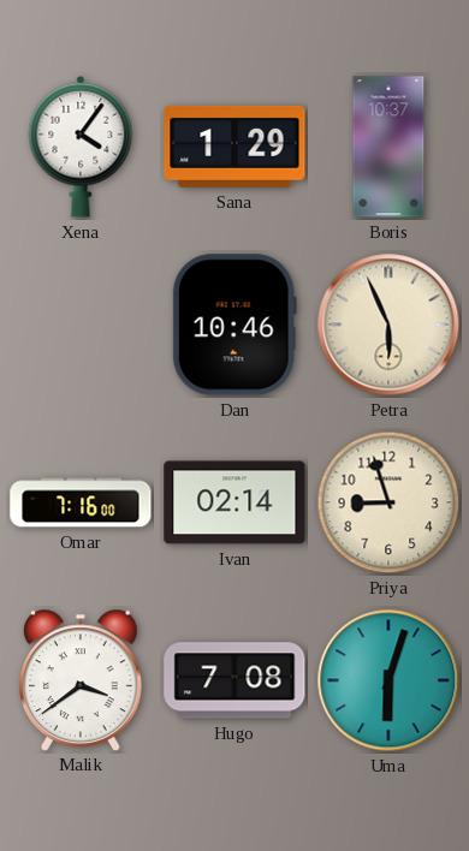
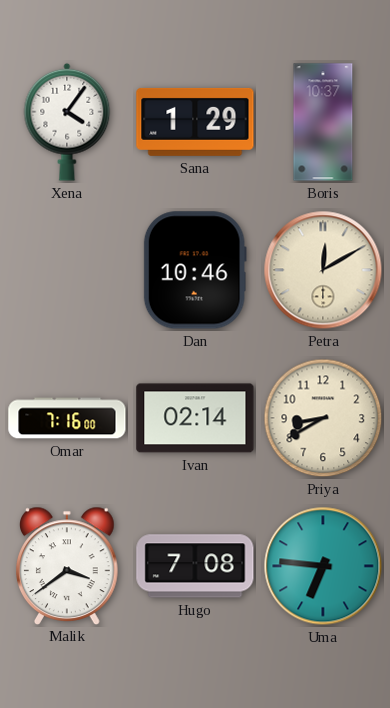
Petra: 5:56 -> 12:10
Priya: 8:57 -> 8:40
Uma: 6:03 -> 6:46
